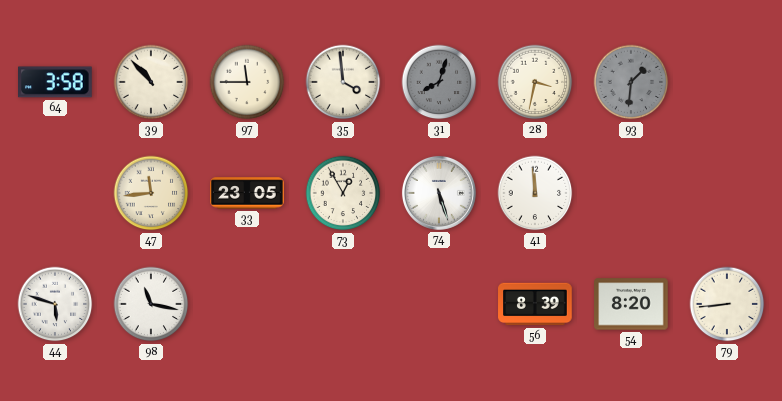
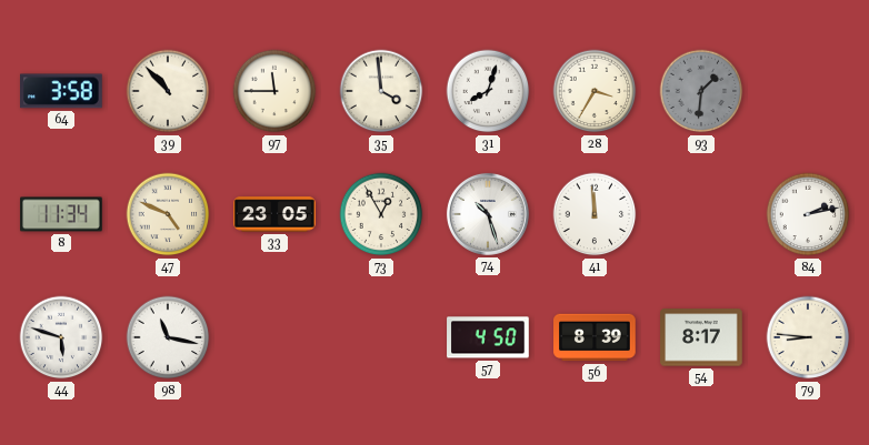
31 dial: grey -> white
28: 3:32 -> 3:35
8: none -> 11:34
47: 11:44 -> 4:49
74: 5:27 -> 10:27
84: none -> 2:13
57: none -> 4:50
54: 8:20 -> 8:17
79: 8:44 -> 8:46
